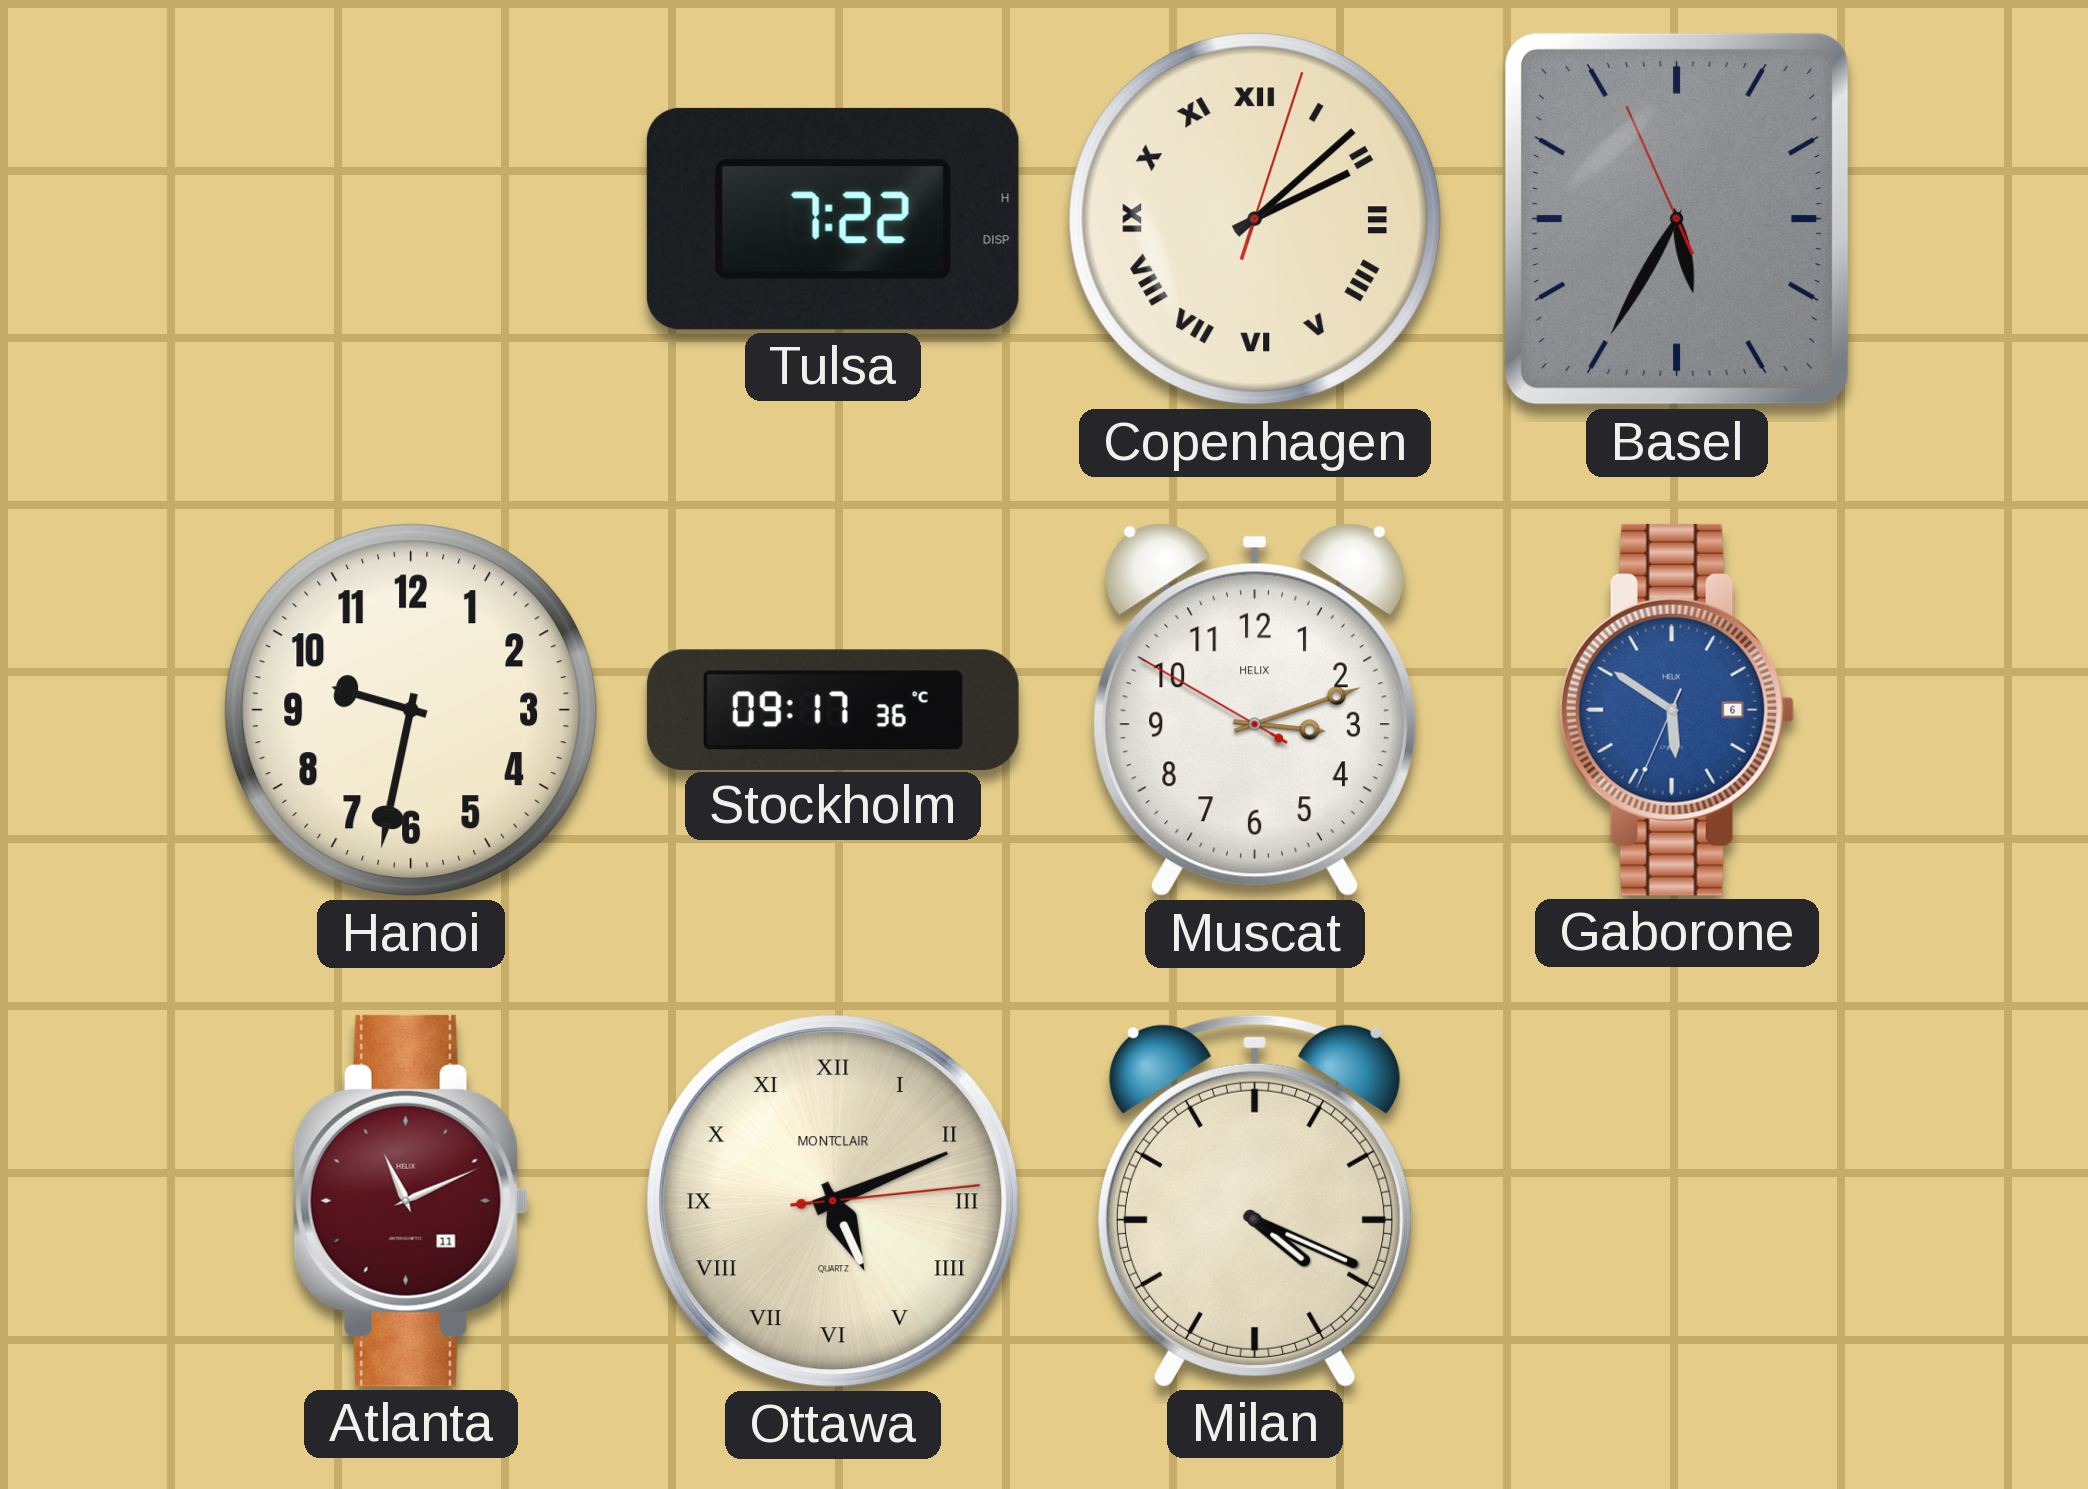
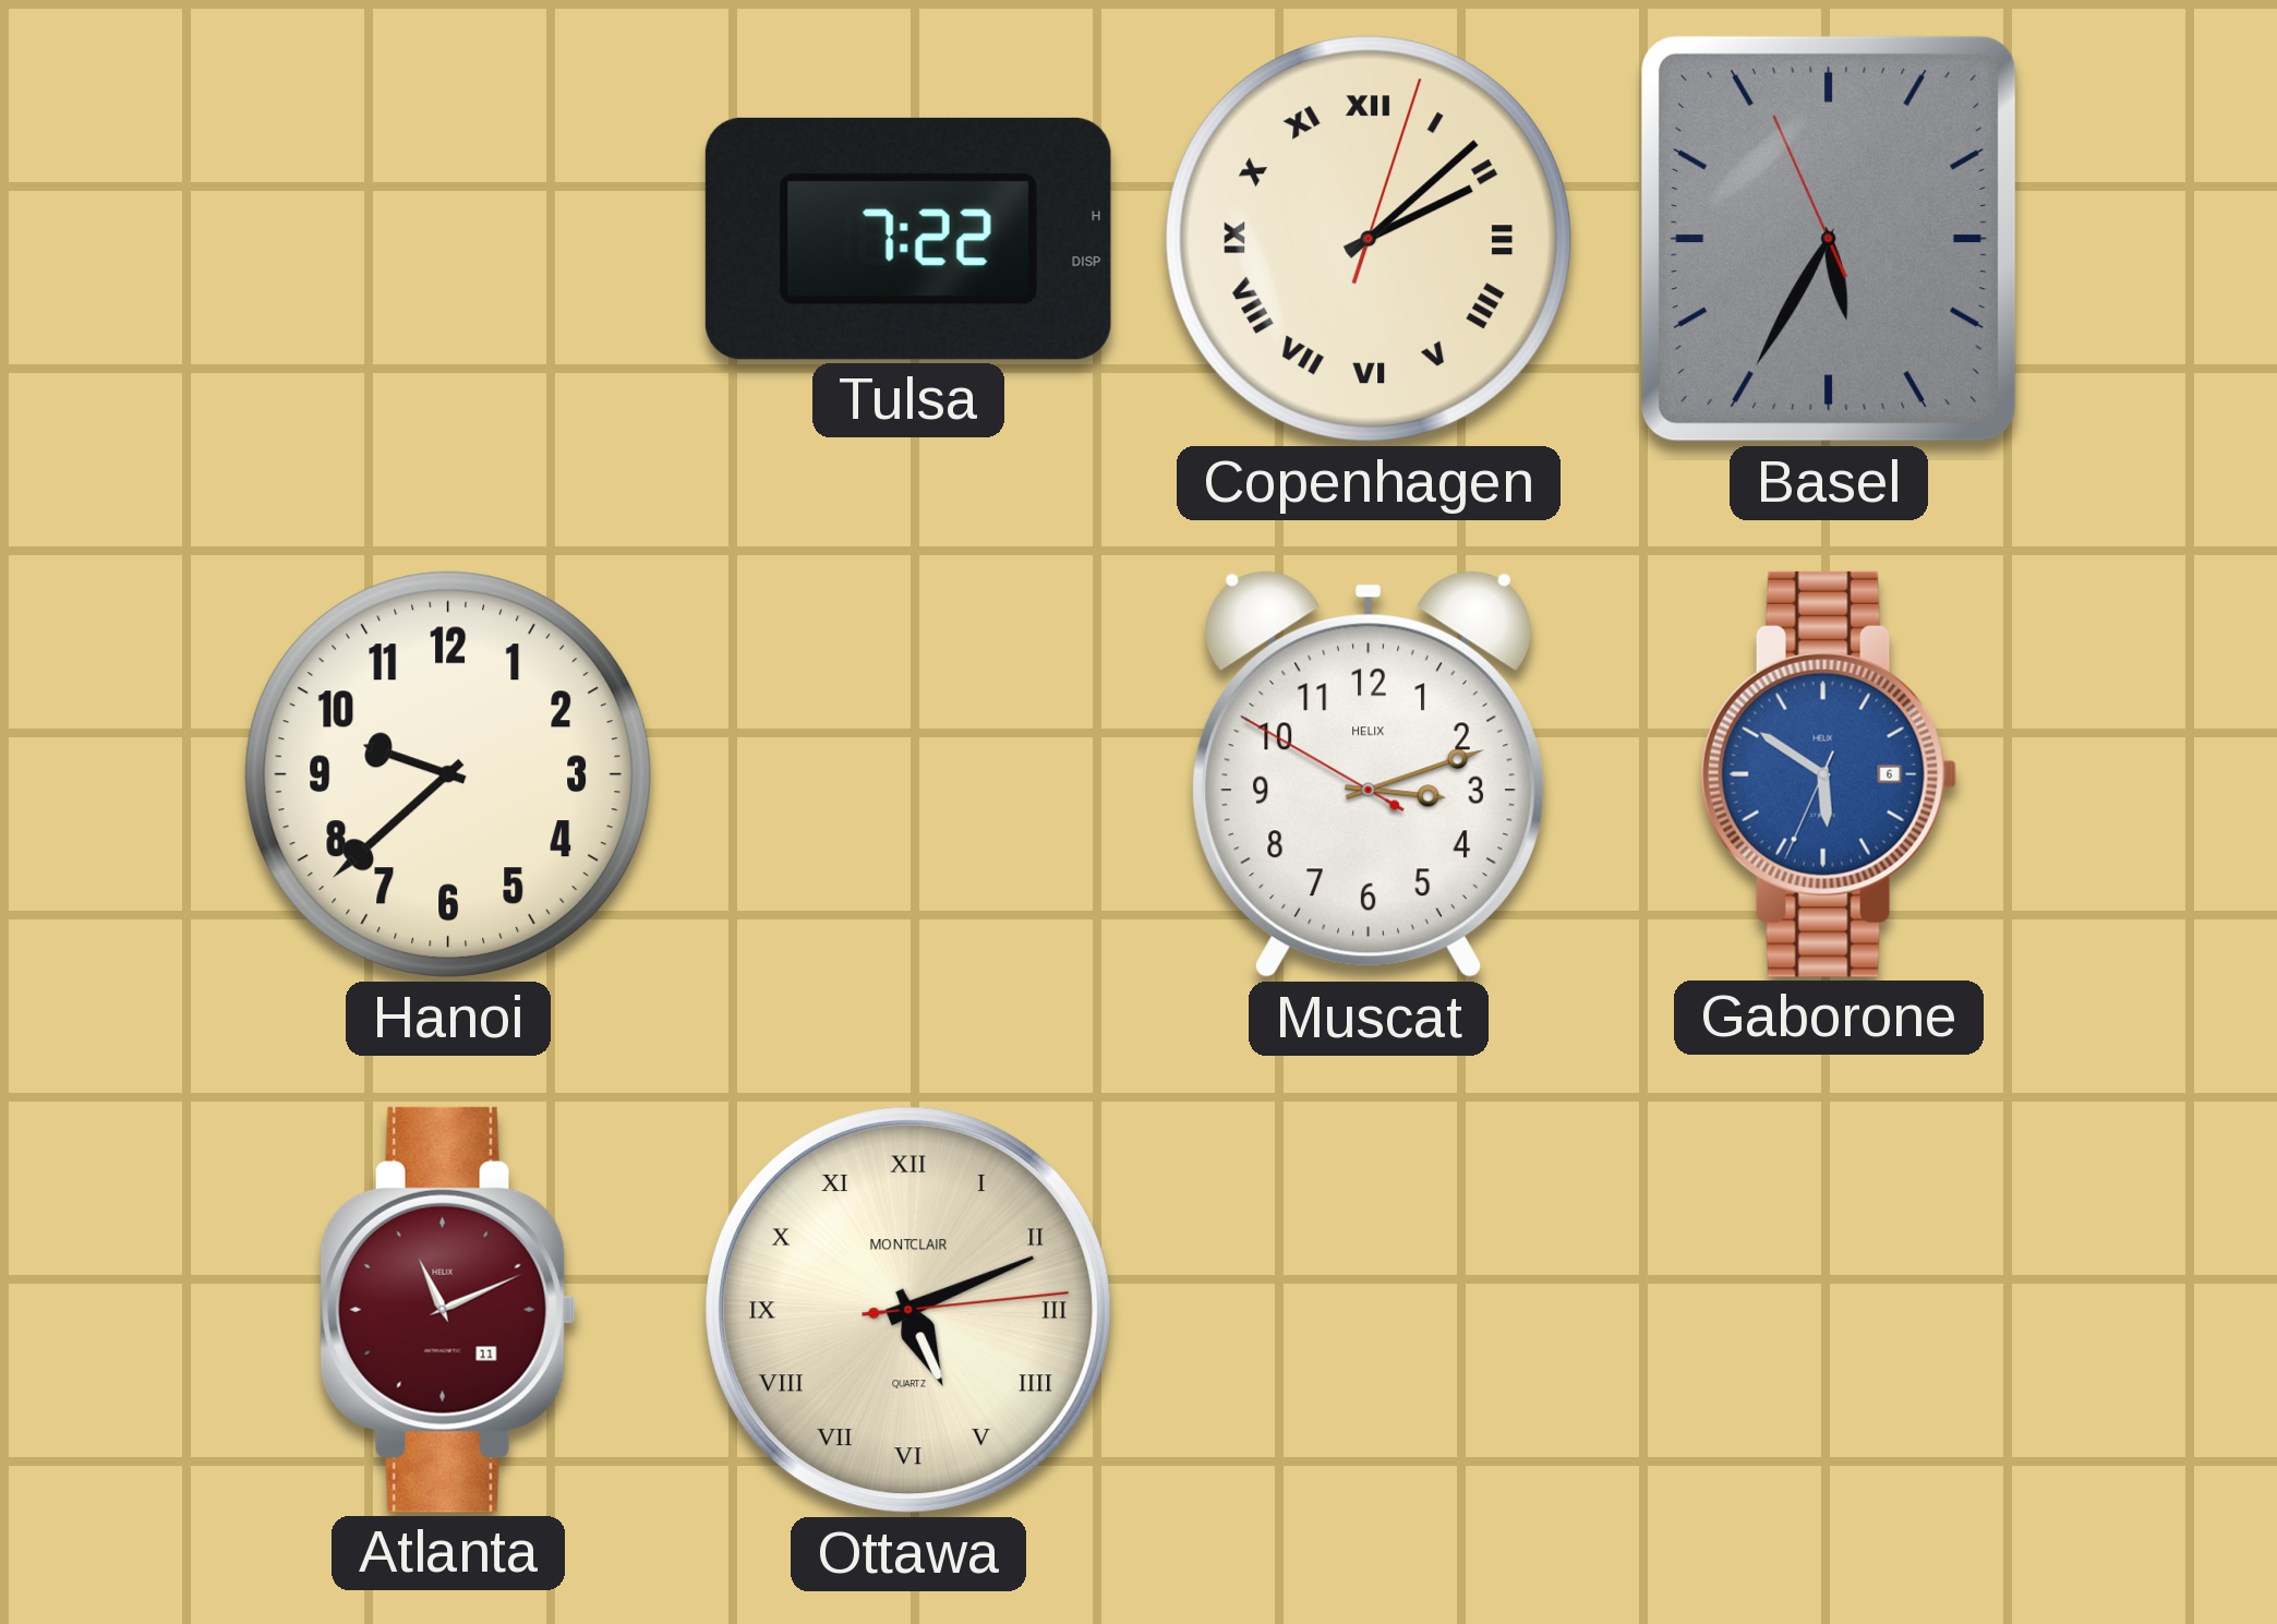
Hanoi: 9:32 -> 9:38
Stockholm: 09:17 -> none
Milan: 4:19 -> none
